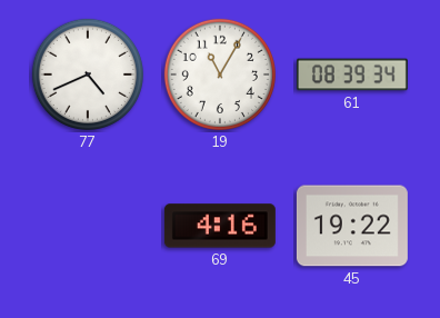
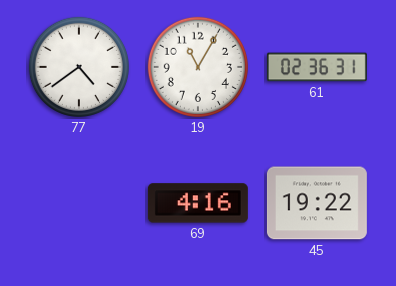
77: 4:41 -> 4:39
61: 08:39 -> 02:36
